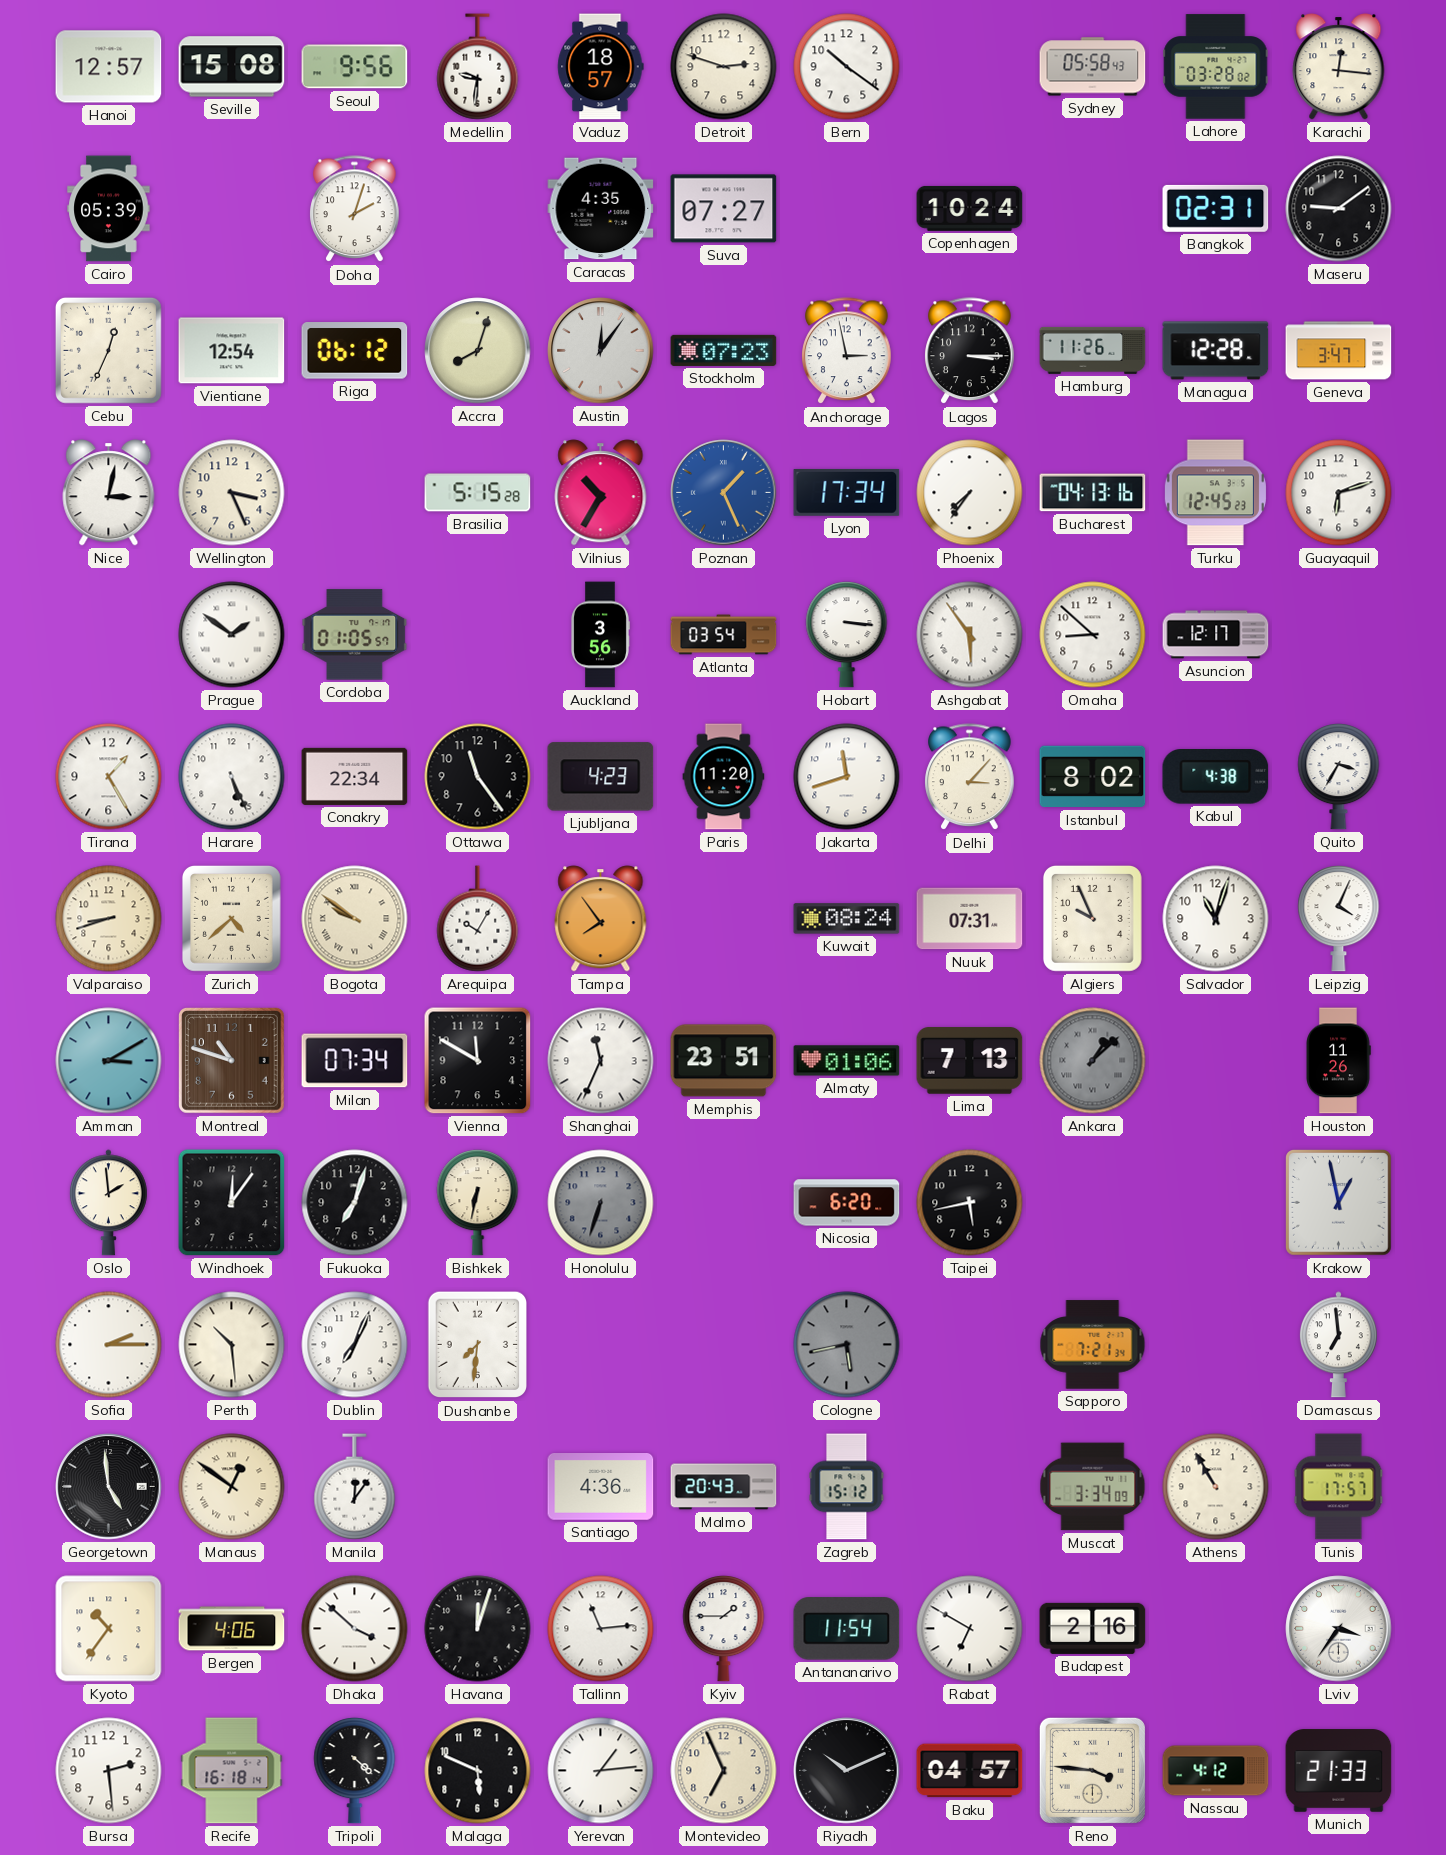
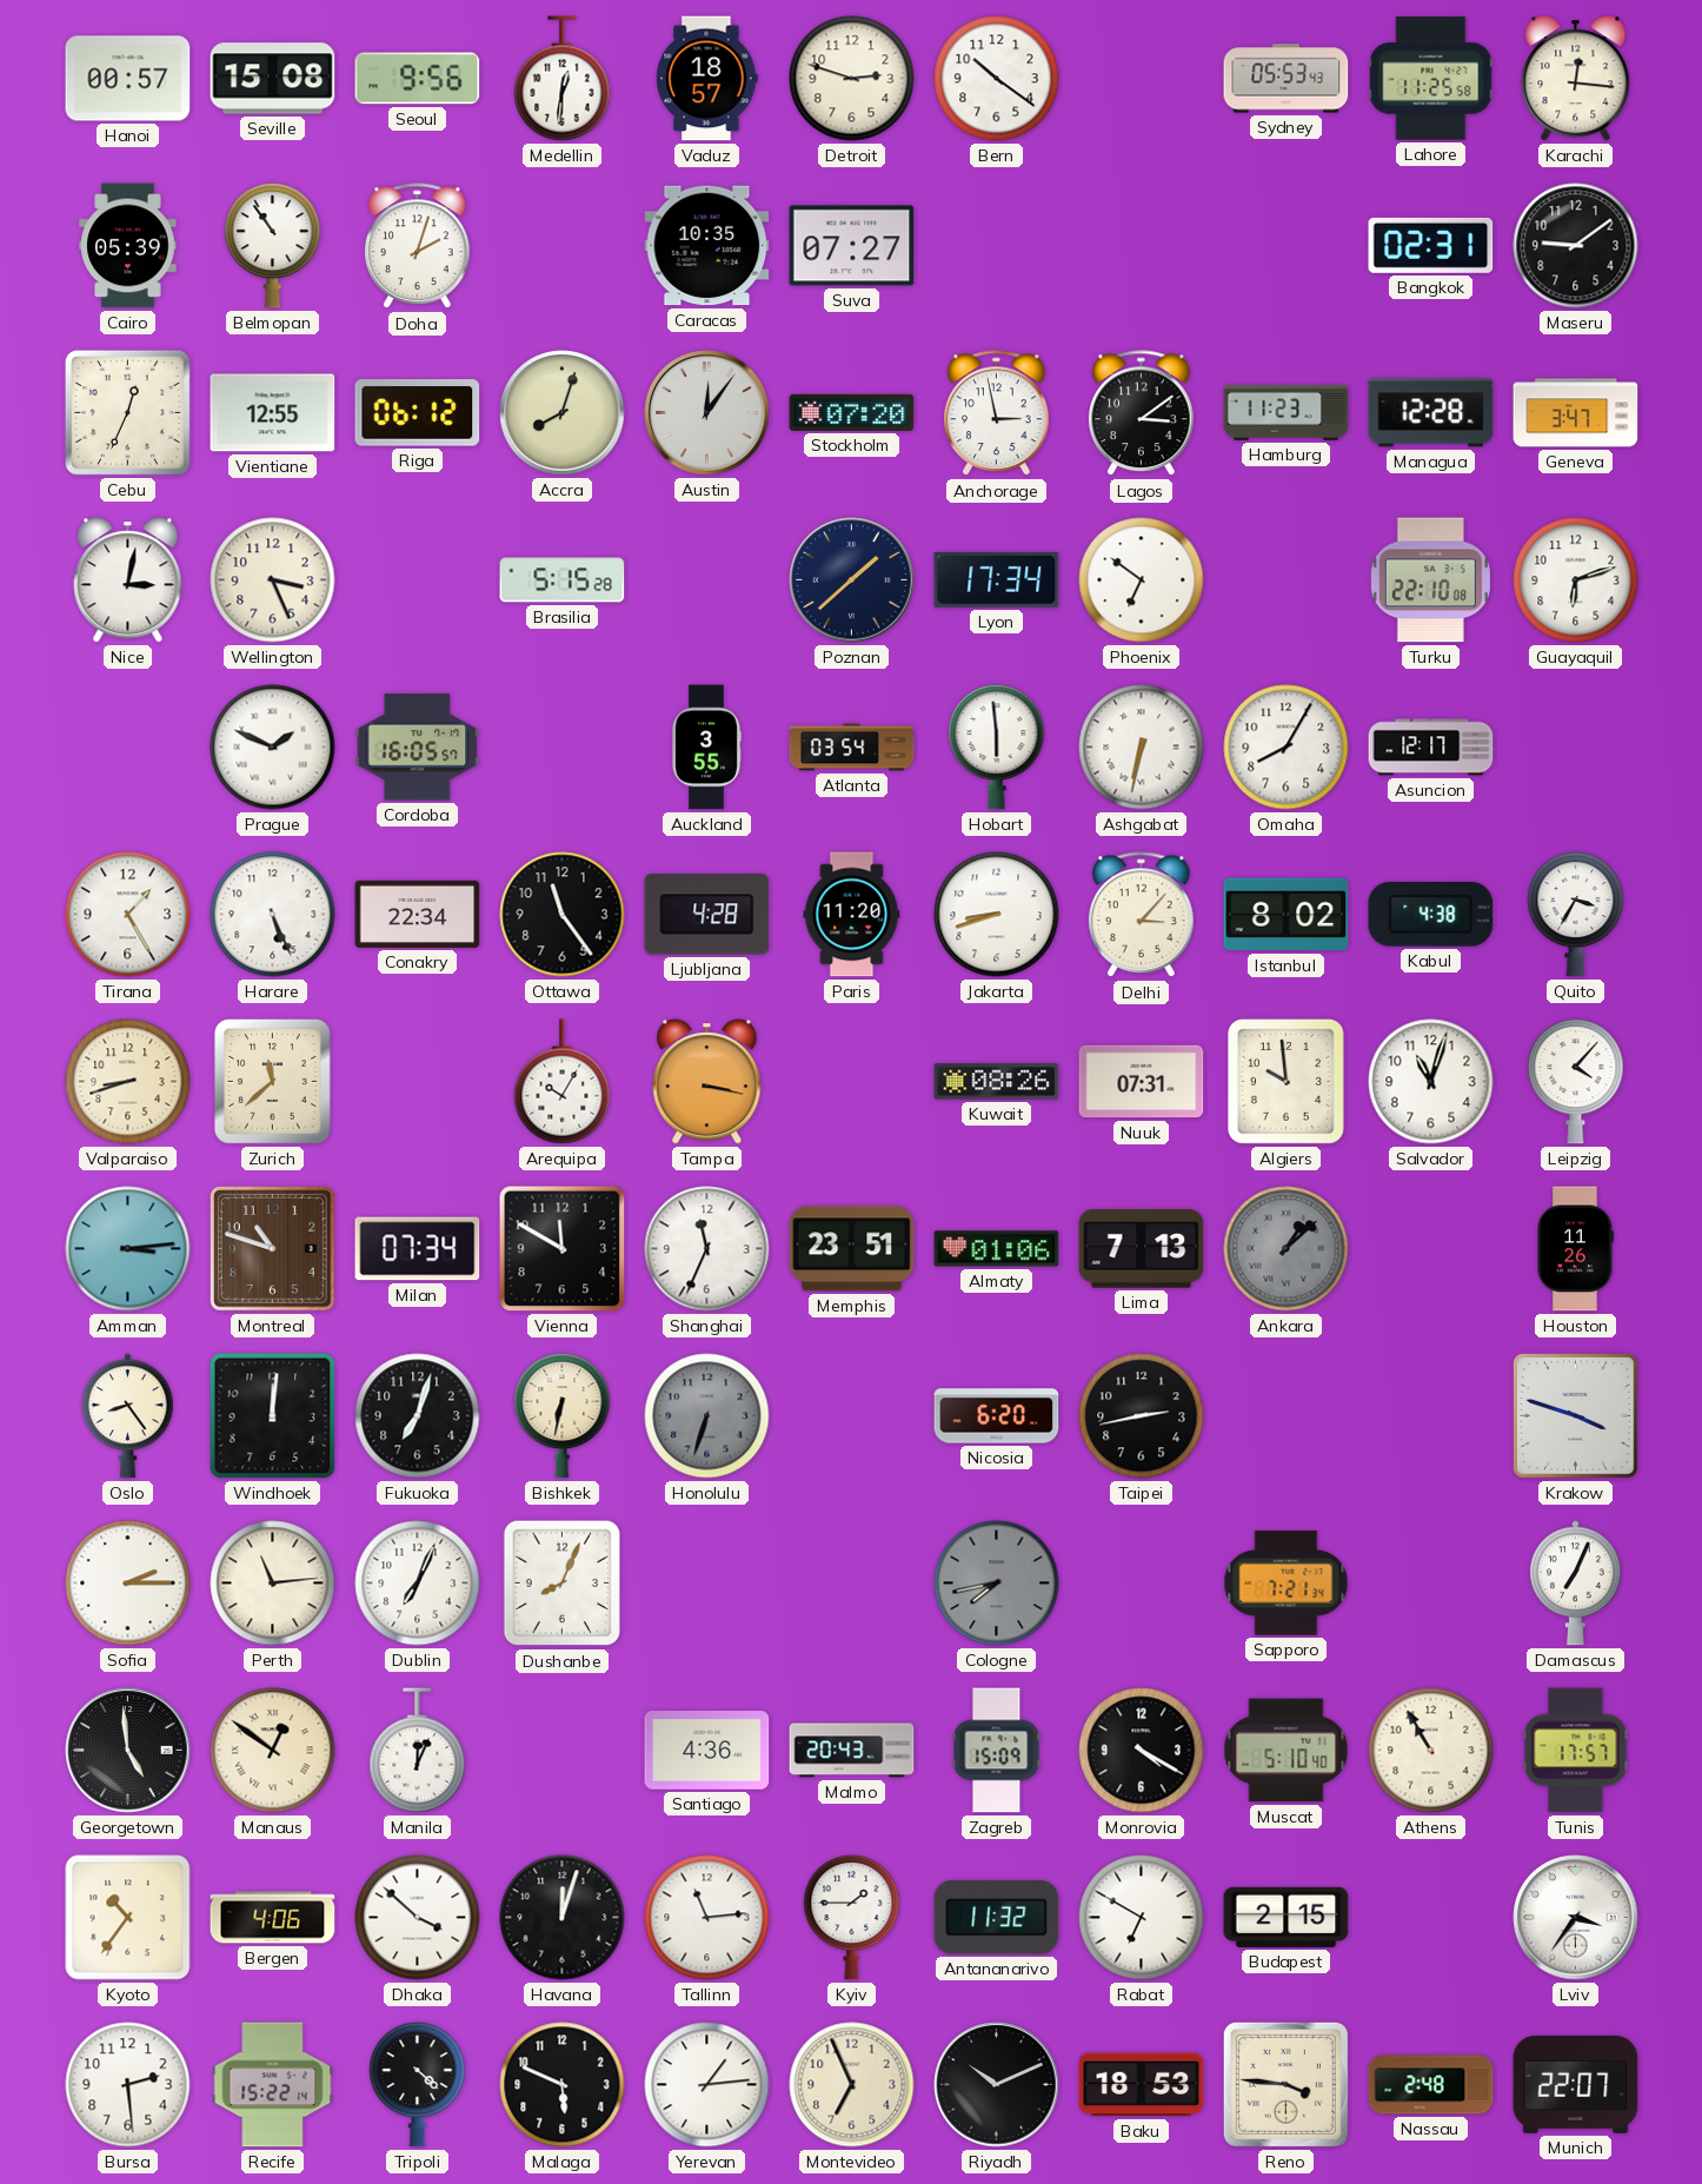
Hanoi: 12:57 -> 00:57
Medellin: 9:31 -> 12:31
Sydney: 05:58 -> 05:53
Lahore: 03:28 -> 11:25
Belmopan: none -> 10:54
Caracas: 4:35 -> 10:35
Copenhagen: 10:24 -> none
Vientiane: 12:54 -> 12:55
Stockholm: 07:23 -> 07:20
Lagos: 3:15 -> 3:09
Hamburg: 11:26 -> 11:23
Vilnius: 10:35 -> none
Poznan: 1:26 -> 1:38
Poznan dial: blue -> navy
Phoenix: 7:36 -> 6:51
Bucharest: 04:13 -> none
Turku: 12:45 -> 22:10
Prague: 1:51 -> 1:49
Cordoba: 01:05 -> 16:05
Auckland: 3:56 -> 3:55
Hobart: 3:16 -> 5:59
Ashgabat: 5:54 -> 6:32
Omaha: 8:52 -> 8:05
Ljubljana: 4:23 -> 4:28
Jakarta: 11:42 -> 8:42
Zurich: 4:38 -> 11:38
Bogota: 9:51 -> none
Tampa: 7:54 -> 3:17
Kuwait: 08:24 -> 08:26
Algiers: 9:56 -> 9:59
Leipzig: 4:04 -> 4:07
Amman: 3:10 -> 3:14
Oslo: 1:59 -> 8:24
Windhoek: 12:06 -> 12:01
Taipei: 5:43 -> 2:43
Krakow: 12:58 -> 3:48
Perth: 10:29 -> 11:14
Dushanbe: 7:31 -> 8:04
Cologne: 5:43 -> 7:43
Damascus: 6:59 -> 7:04
Manila: 12:06 -> 12:04
Zagreb: 15:12 -> 15:09
Monrovia: none -> 4:20
Muscat: 3:34 -> 5:10
Antananarivo: 11:54 -> 11:32
Budapest: 2:16 -> 2:15
Recife: 16:18 -> 15:22
Baku: 04:57 -> 18:53
Nassau: 4:12 -> 2:48
Munich: 21:33 -> 22:07
